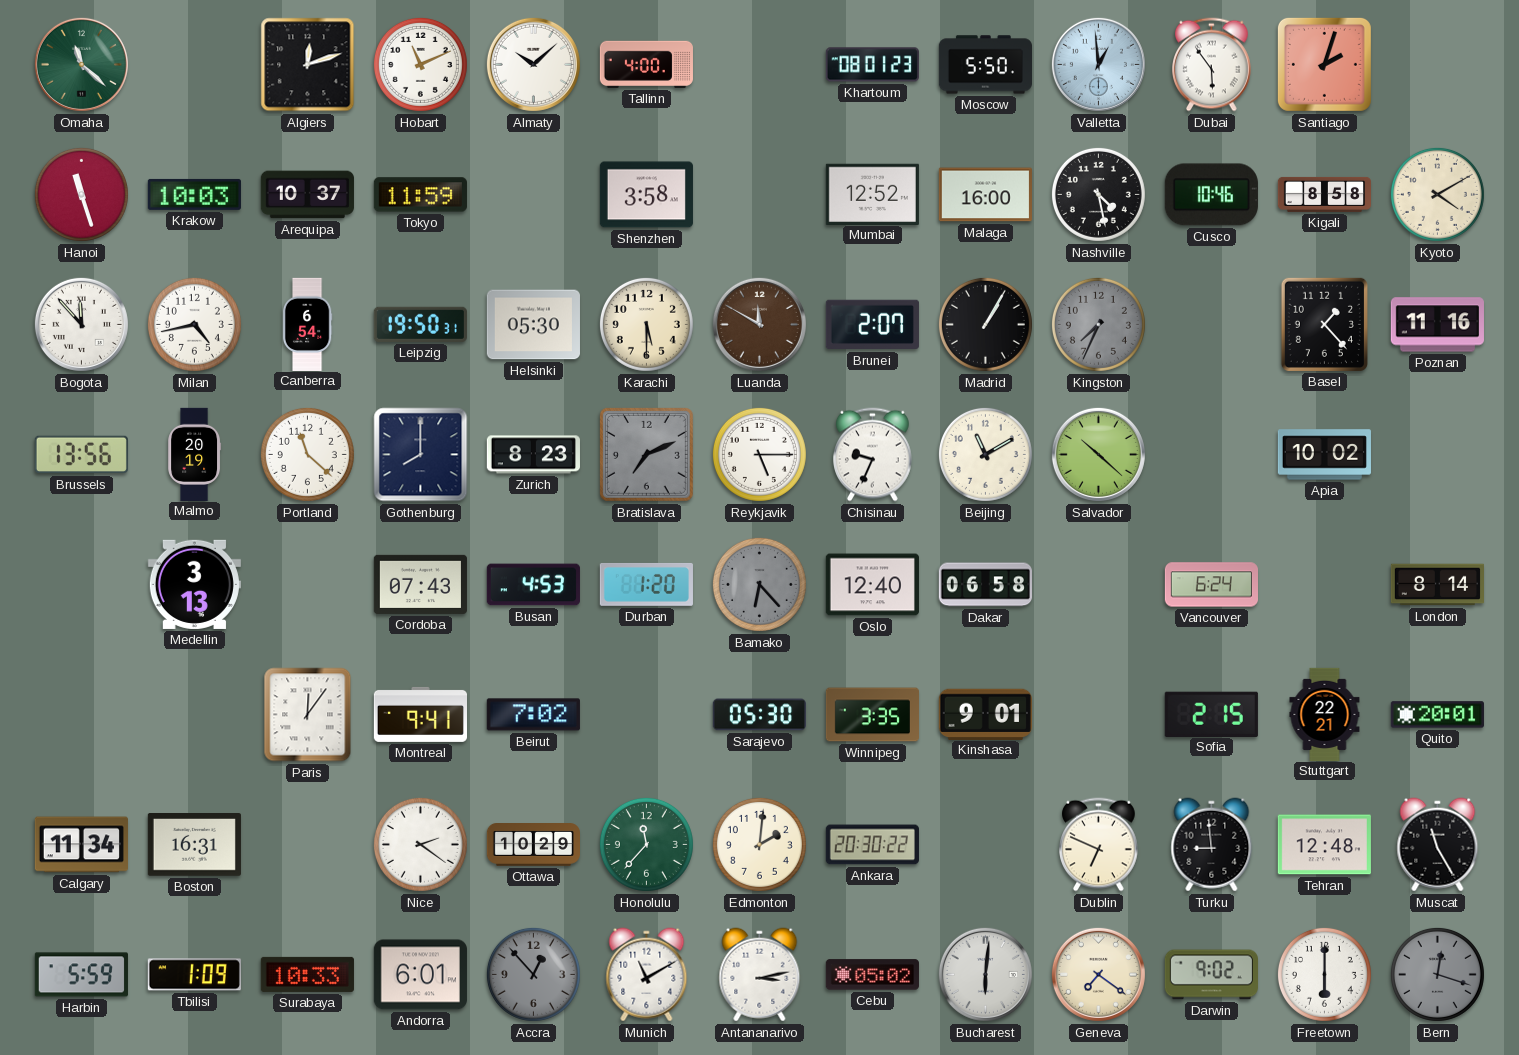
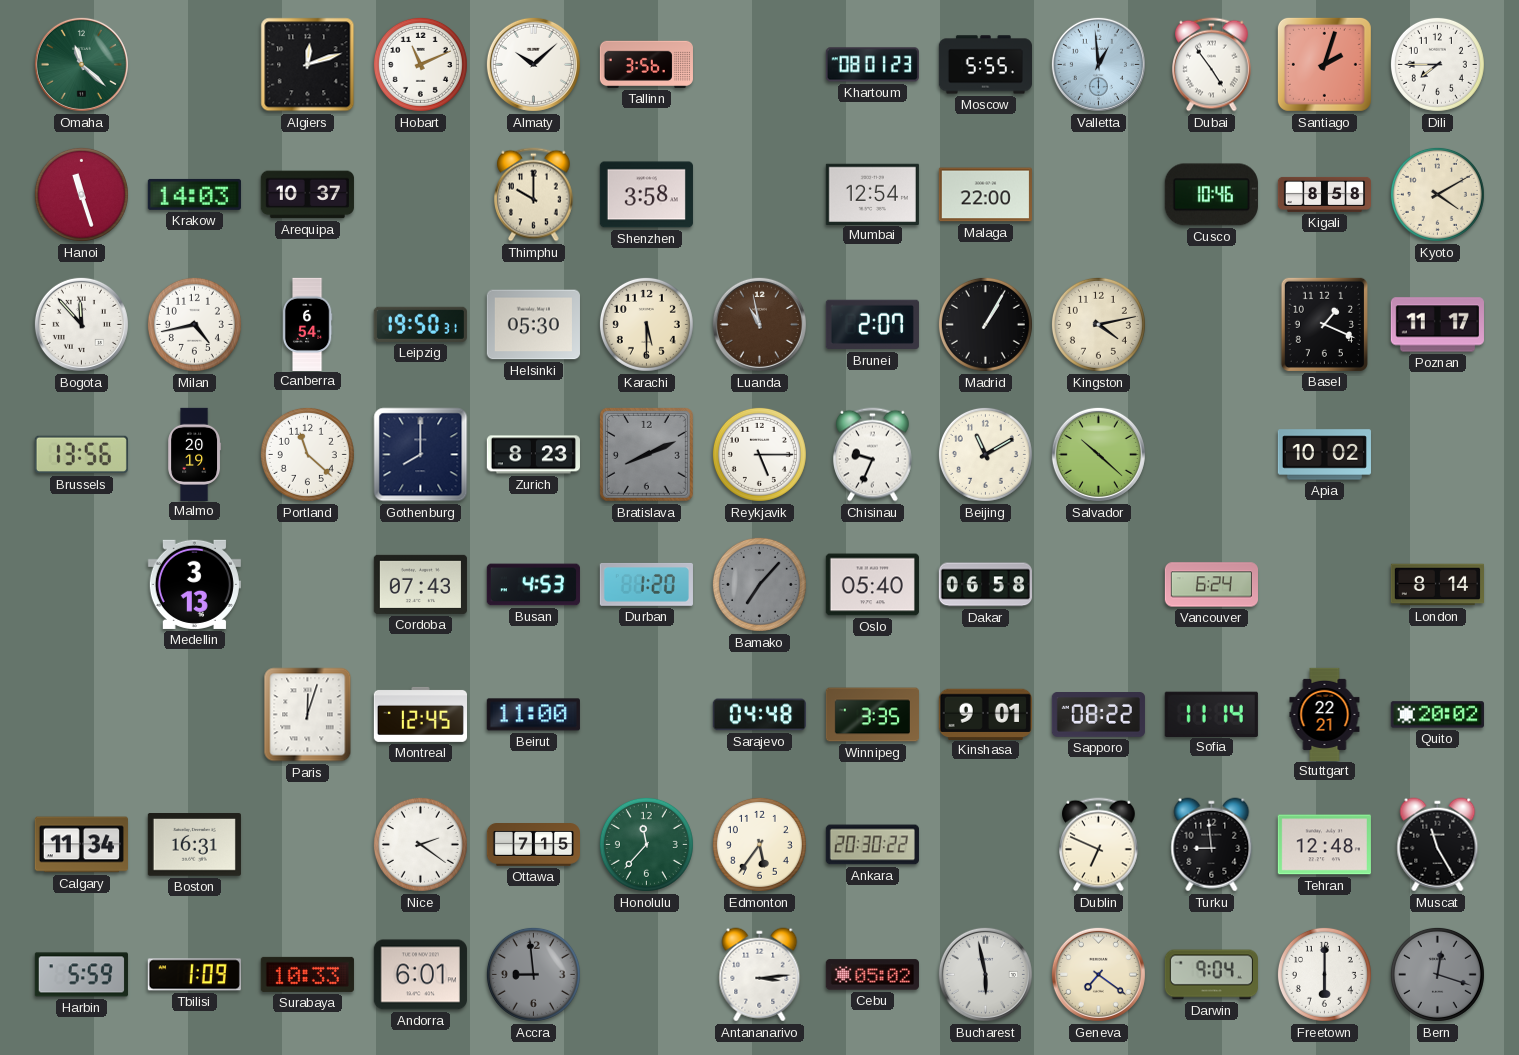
Tallinn: 4:00 -> 3:56
Moscow: 5:50 -> 5:55
Dubai: 5:54 -> 4:54
Dili: none -> 7:45
Krakow: 10:03 -> 14:03
Tokyo: 11:59 -> none
Thimphu: none -> 10:00
Mumbai: 12:52 -> 12:54
Malaga: 16:00 -> 22:00
Nashville: 4:28 -> none
Luanda: 11:50 -> 10:58
Kingston: 7:34 -> 4:13
Kingston dial: grey -> cream
Basel: 1:23 -> 1:19
Poznan: 11:16 -> 11:17
Bratislava: 7:11 -> 8:11
Bamako: 6:23 -> 7:07
Oslo: 12:40 -> 05:40
Paris: 12:06 -> 12:03
Montreal: 9:41 -> 12:45
Beirut: 7:02 -> 11:00
Sarajevo: 05:30 -> 04:48
Sapporo: none -> 08:22
Sofia: 2:15 -> 11:14
Quito: 20:01 -> 20:02
Ottawa: 10:29 -> 7:15
Edmonton: 2:01 -> 5:36
Accra: 12:53 -> 8:59
Munich: 11:10 -> none
Antananarivo: 3:13 -> 3:14
Bucharest: 6:01 -> 5:58
Darwin: 9:02 -> 9:04
